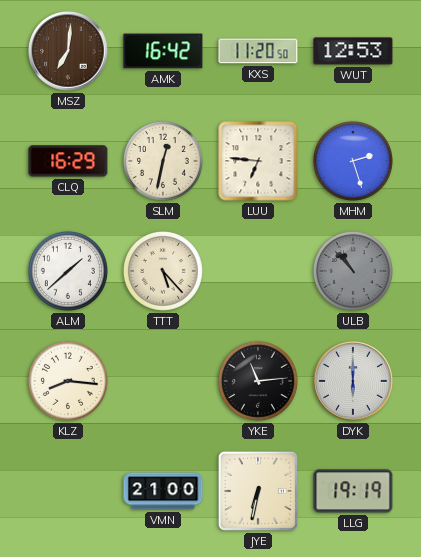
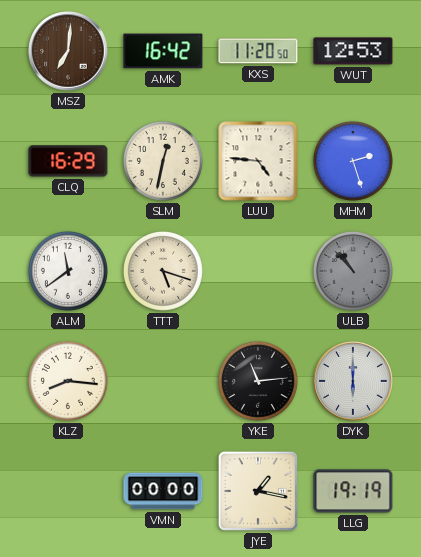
LUU: 6:46 -> 4:46
ALM: 1:38 -> 11:39
TTT: 5:23 -> 5:18
VMN: 21:00 -> 00:00
JYE: 6:32 -> 1:17
